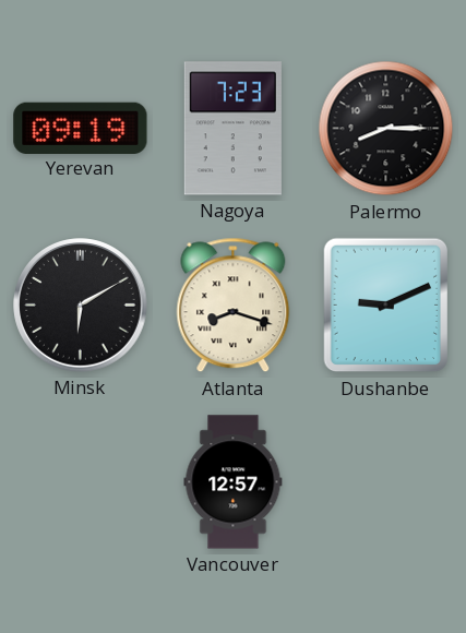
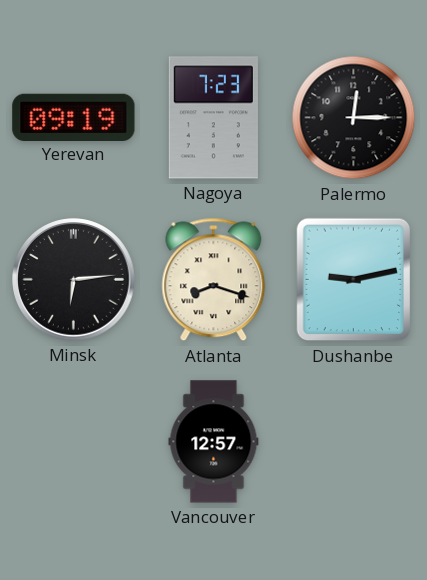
Palermo: 8:15 -> 12:15
Minsk: 6:10 -> 6:14
Dushanbe: 9:11 -> 9:13
